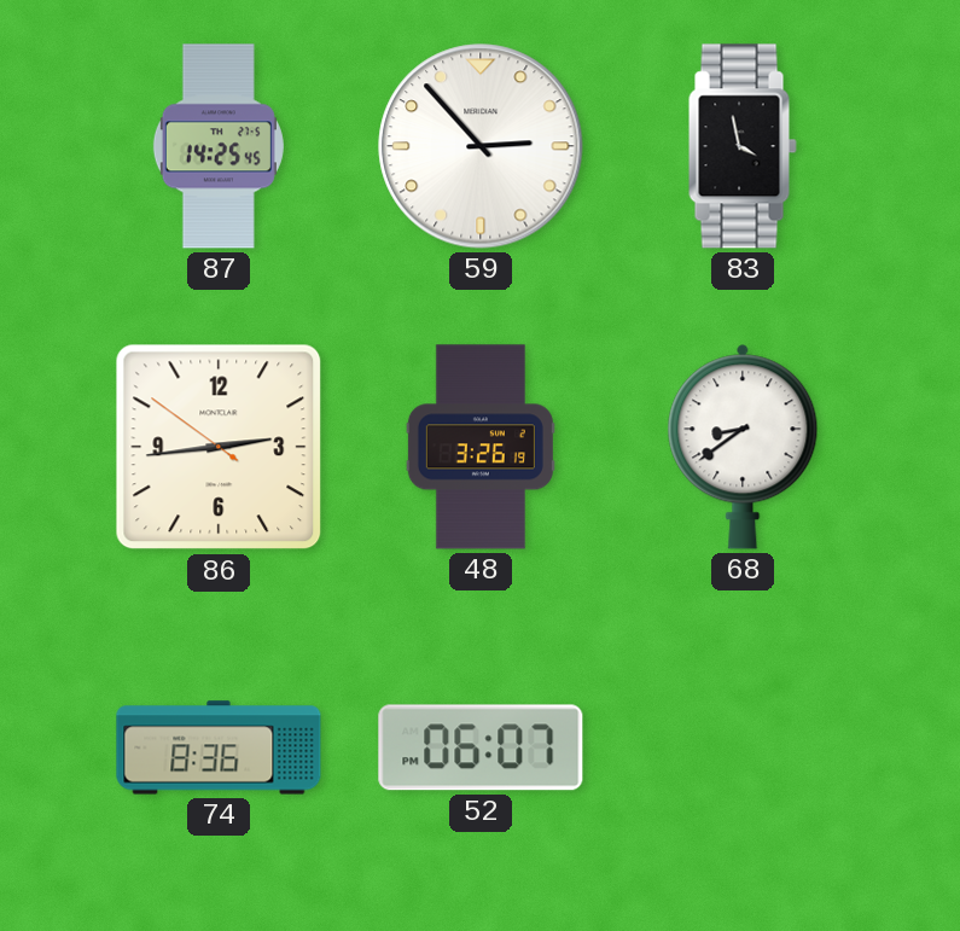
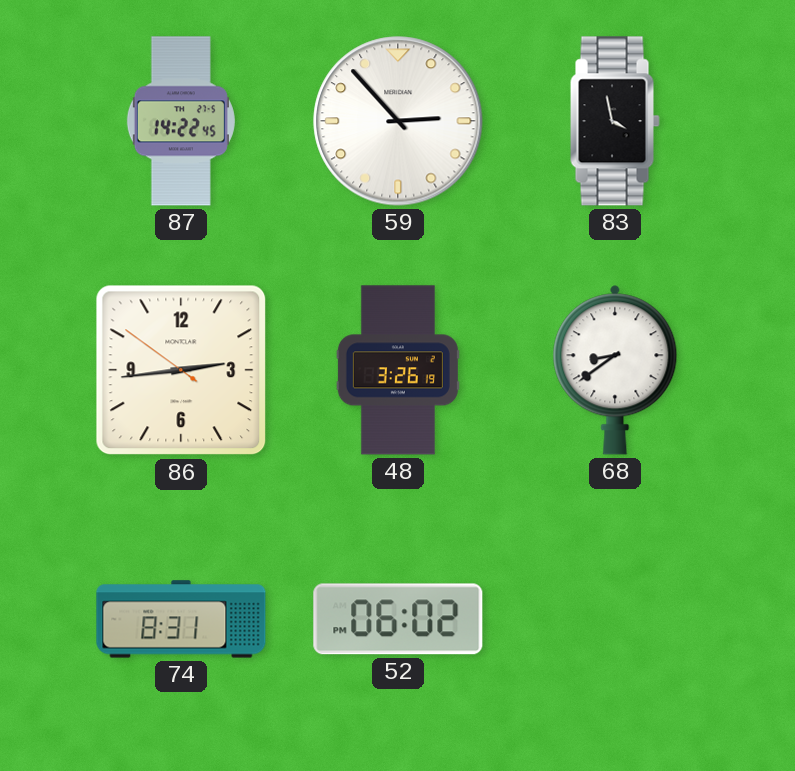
87: 14:25 -> 14:22
74: 8:36 -> 8:31
52: 06:07 -> 06:02
